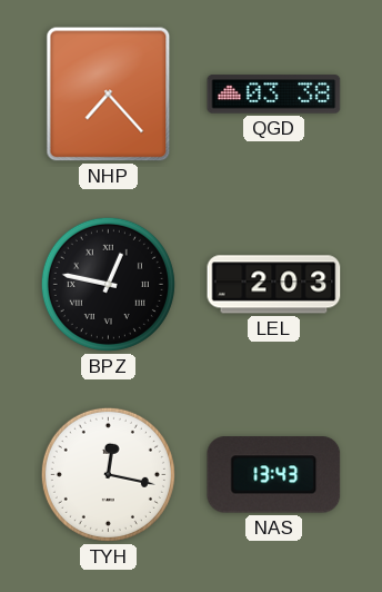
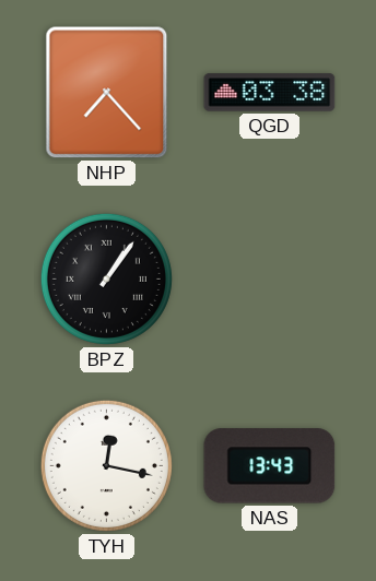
BPZ: 12:47 -> 1:06
LEL: 2:03 -> none
